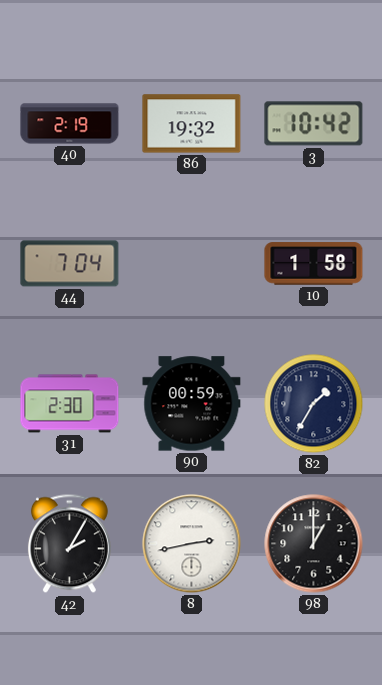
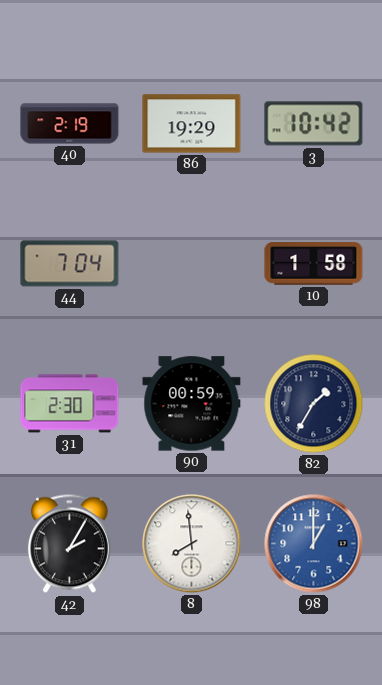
86: 19:32 -> 19:29
8: 2:43 -> 7:59
98 dial: black -> blue
